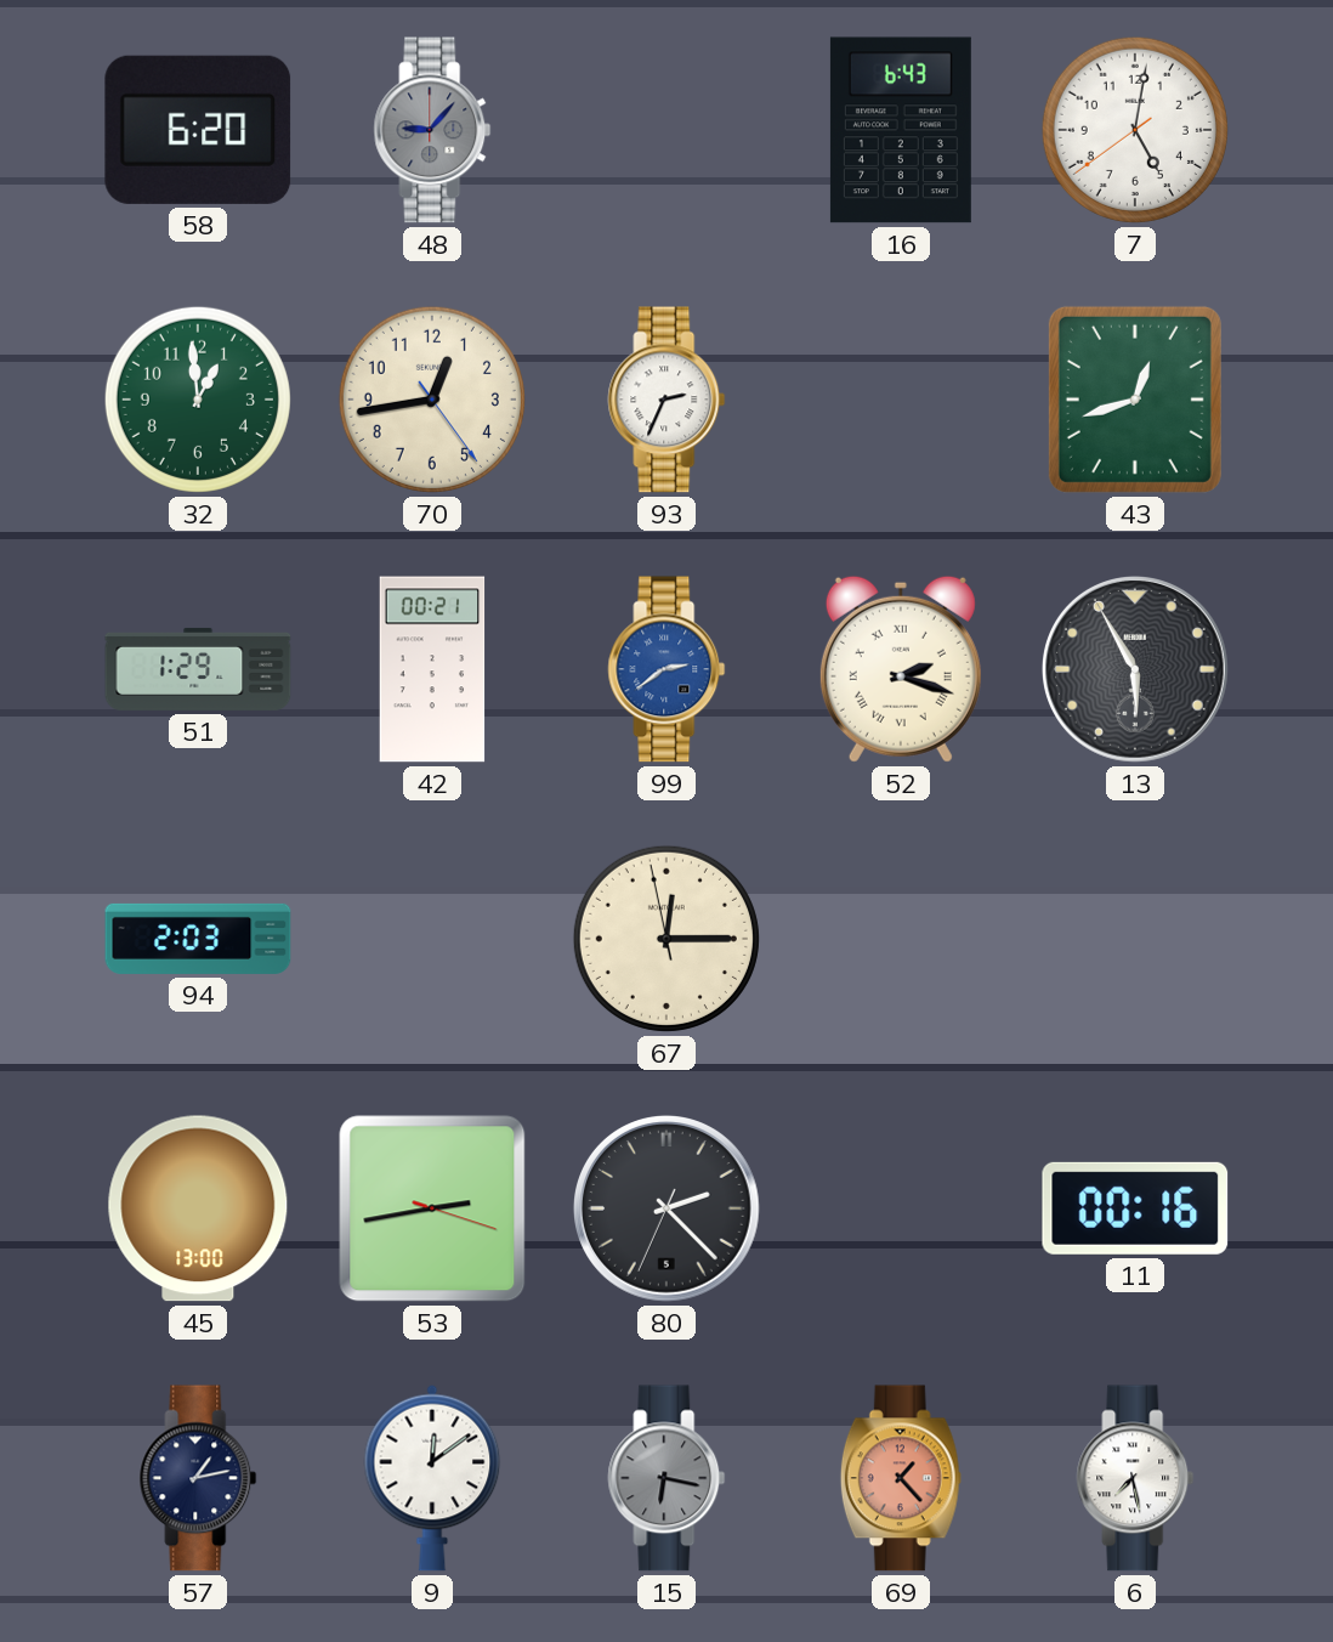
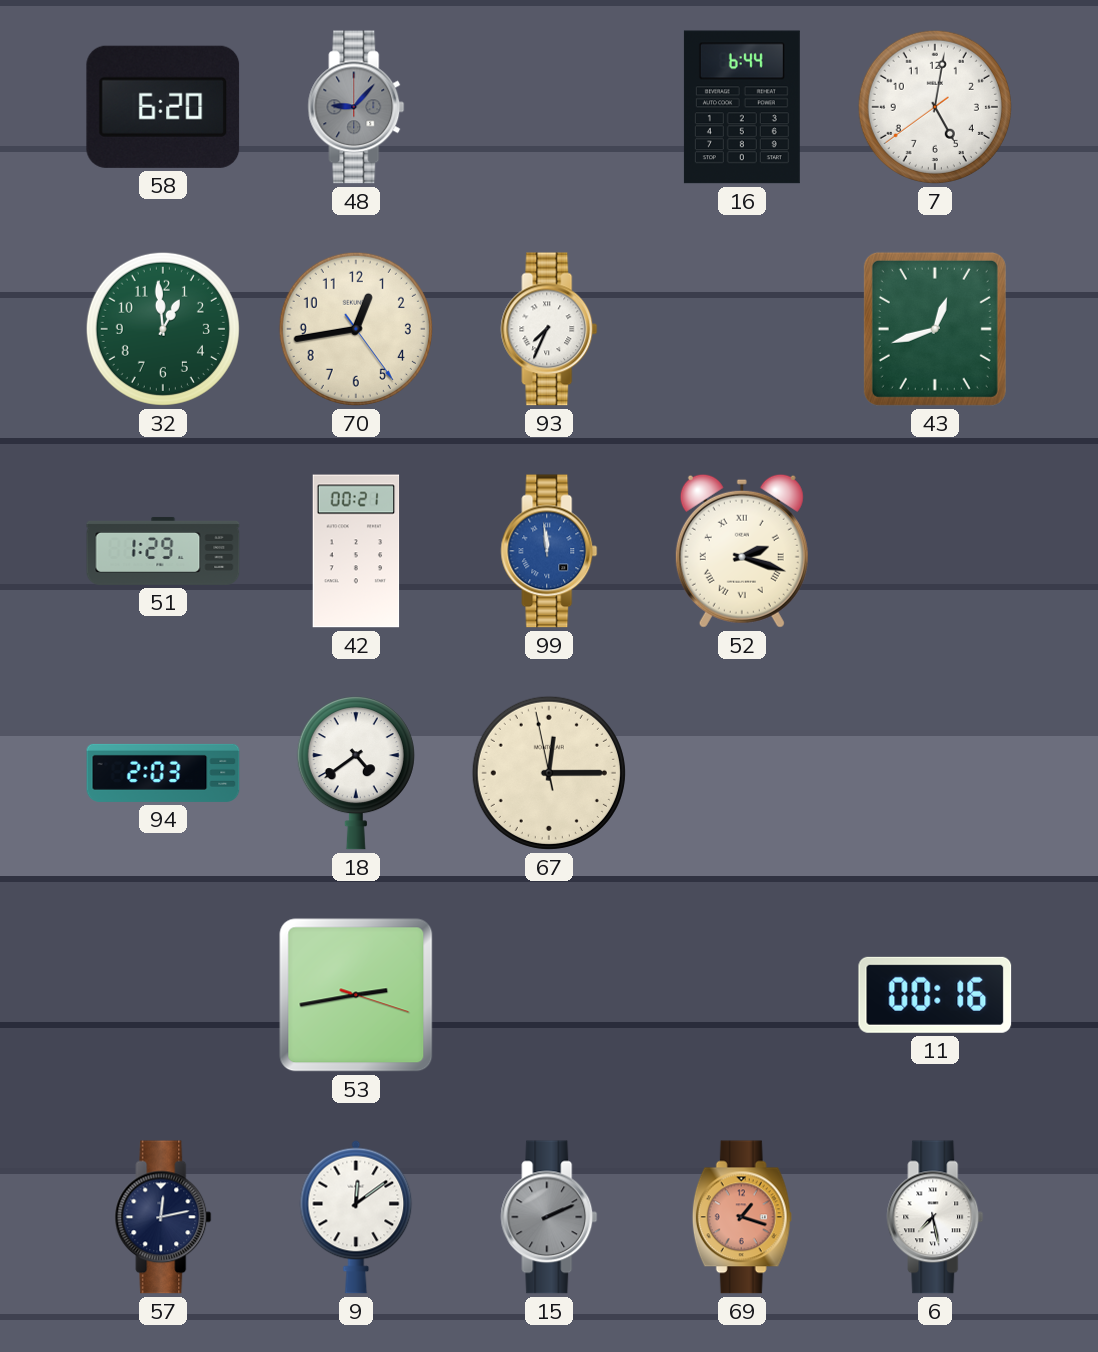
16: 6:43 -> 6:44
93: 2:34 -> 7:34
99: 2:39 -> 11:59
13: 5:55 -> none
18: none -> 4:39
45: 13:00 -> none
80: 2:22 -> none
57: 1:13 -> 12:13
15: 6:17 -> 2:11
69: 1:23 -> 1:18
